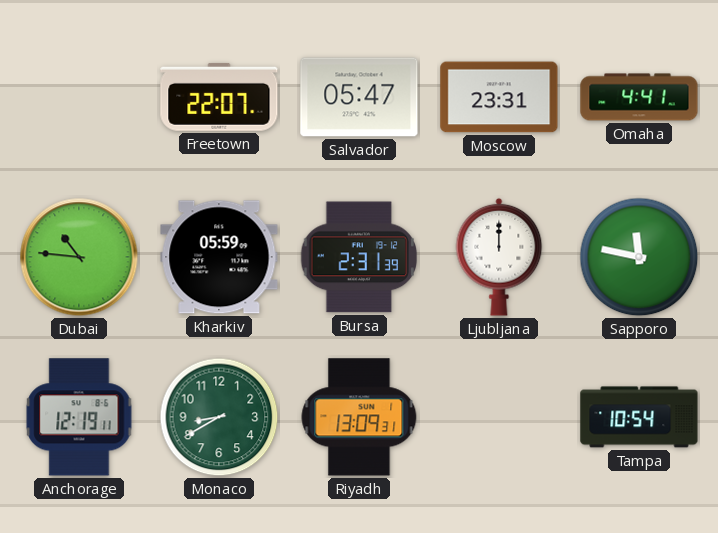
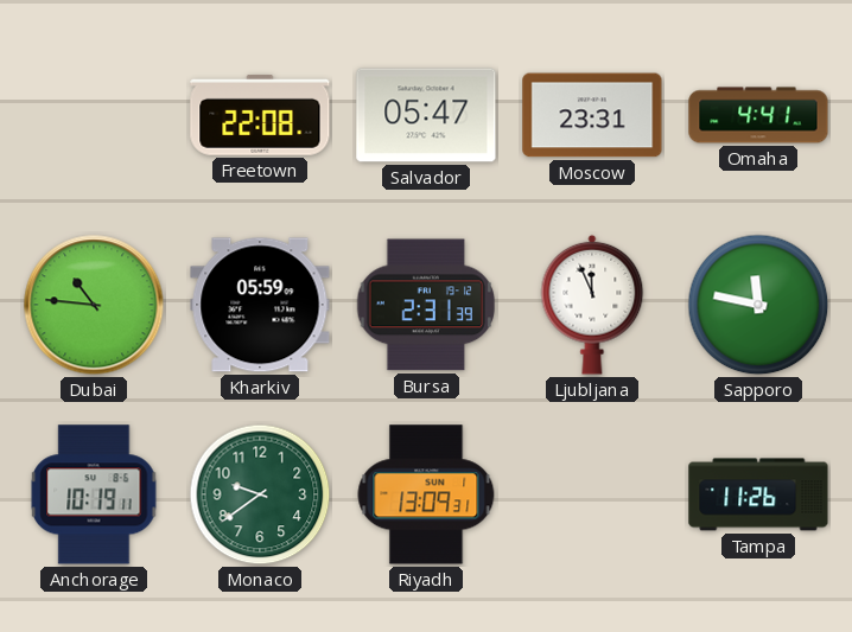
Freetown: 22:07 -> 22:08
Ljubljana: 12:00 -> 11:56
Anchorage: 12:19 -> 10:19
Monaco: 8:40 -> 9:39
Tampa: 10:54 -> 11:26
